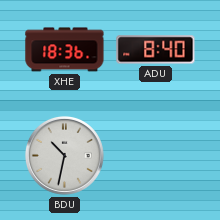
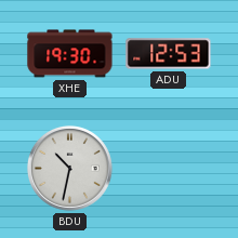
XHE: 18:36 -> 19:30
ADU: 8:40 -> 12:53
